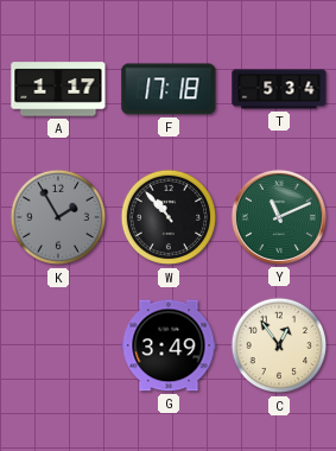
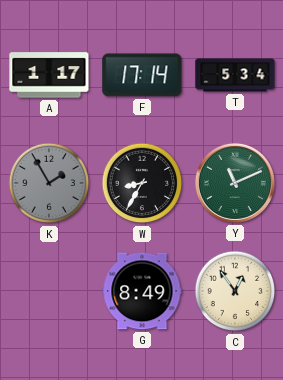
F: 17:18 -> 17:14
W: 10:53 -> 8:35
G: 3:49 -> 8:49
